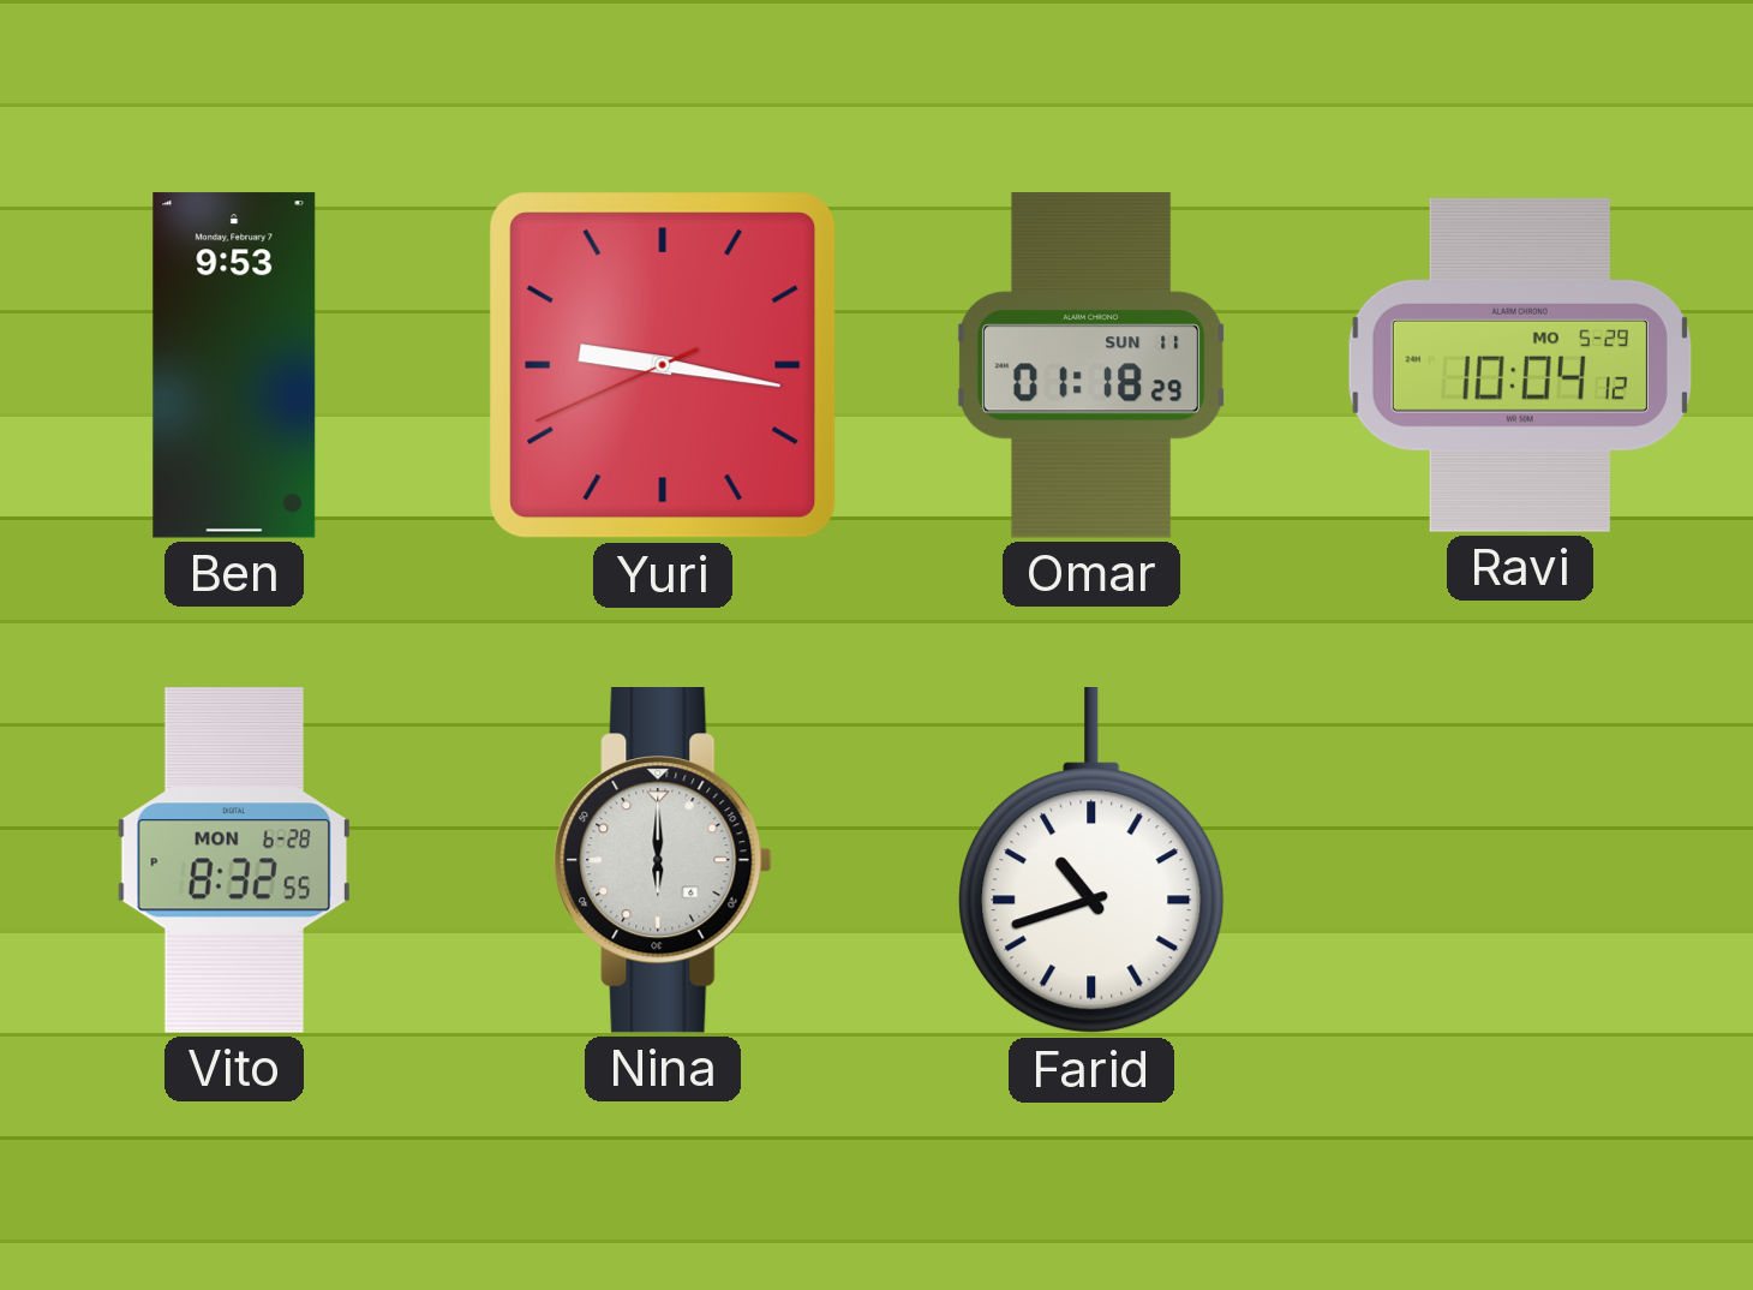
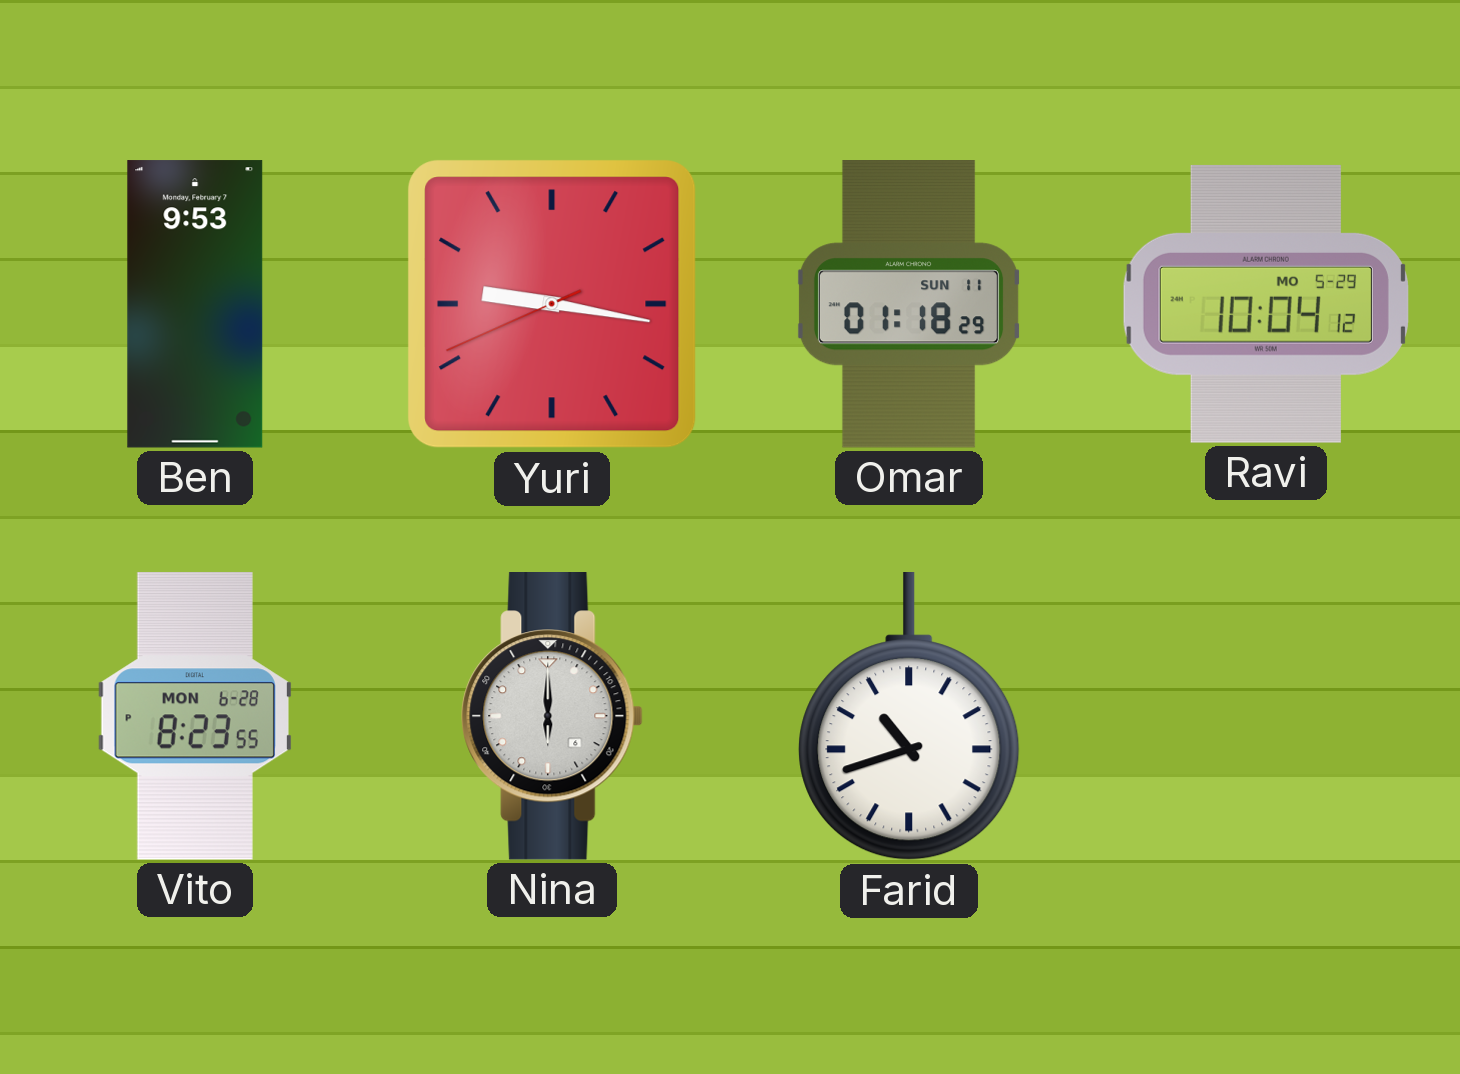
Vito: 8:32 -> 8:23
